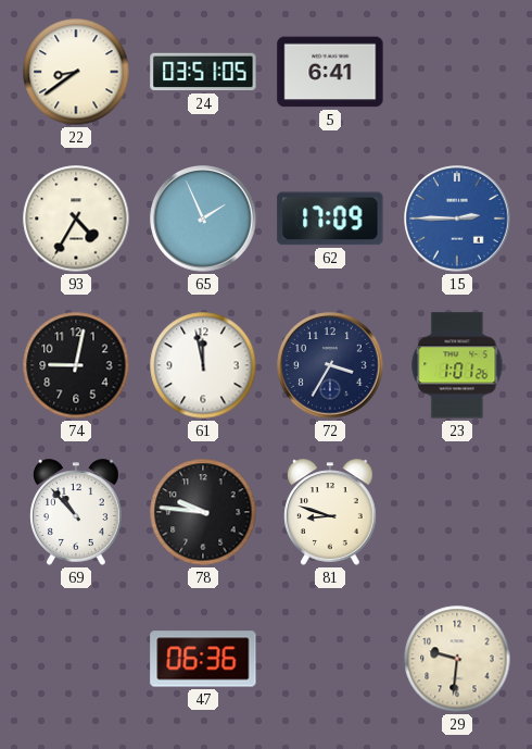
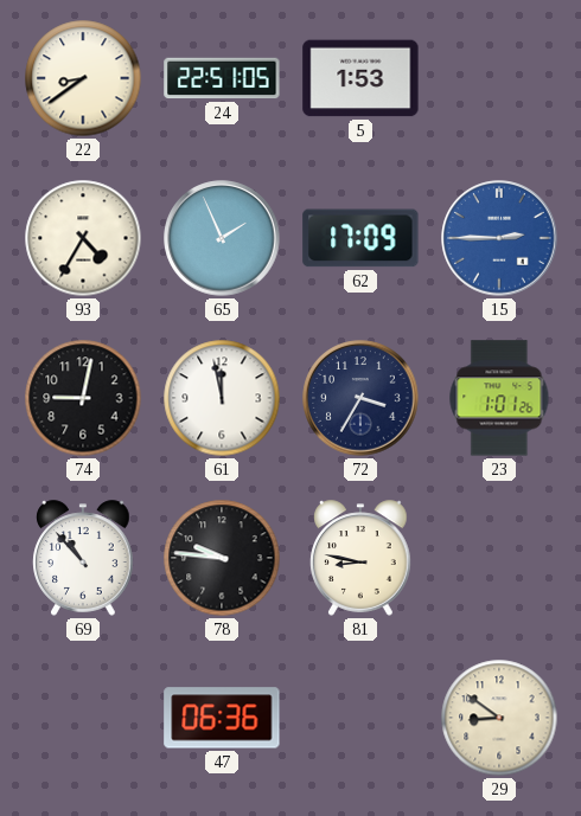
24: 03:51 -> 22:51
5: 6:41 -> 1:53
81: 8:48 -> 8:47
29: 9:31 -> 8:51
